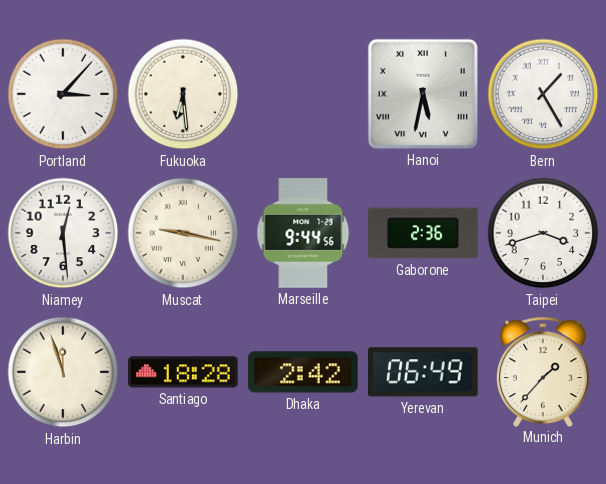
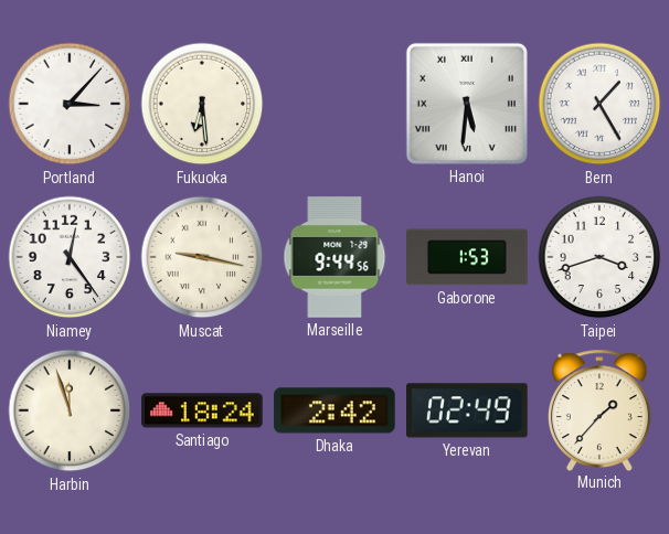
Hanoi: 5:32 -> 5:31
Niamey: 12:29 -> 12:24
Gaborone: 2:36 -> 1:53
Santiago: 18:28 -> 18:24
Yerevan: 06:49 -> 02:49
